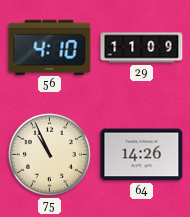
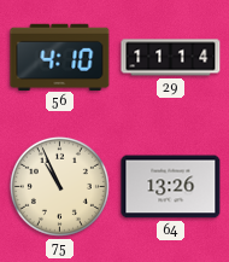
29: 11:09 -> 11:14
64: 14:26 -> 13:26
